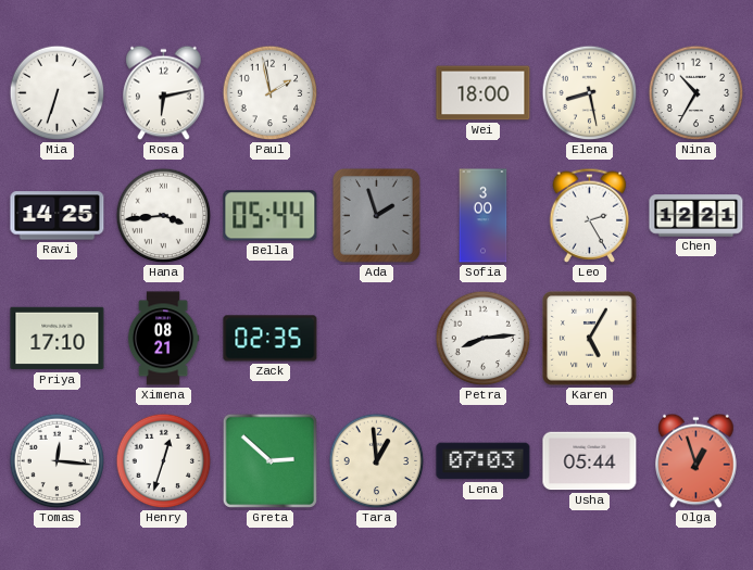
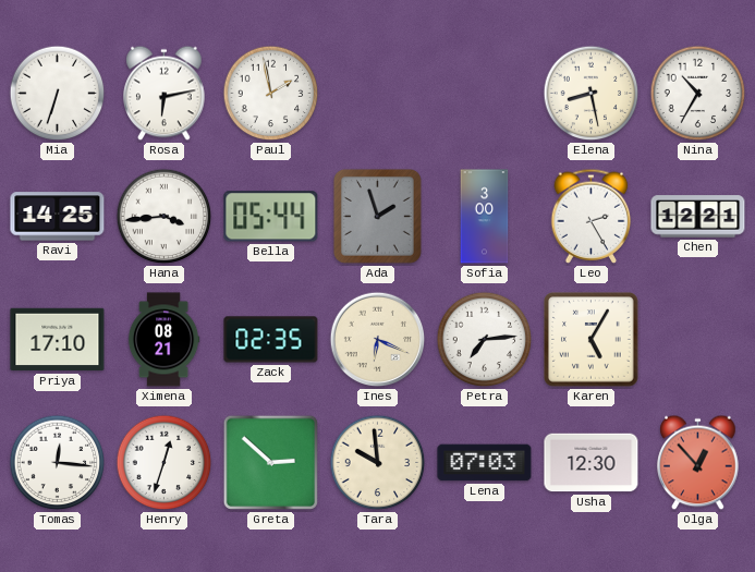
Wei: 18:00 -> none
Ines: none -> 6:19
Petra: 8:14 -> 7:14
Tara: 12:59 -> 9:59
Usha: 05:44 -> 12:30
Olga: 12:57 -> 12:53
